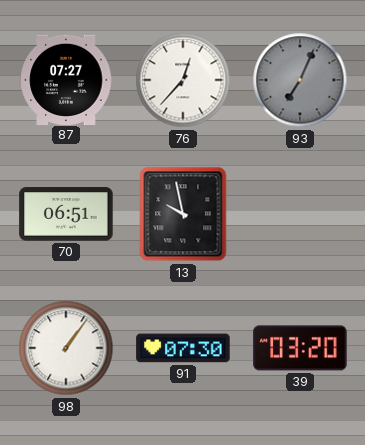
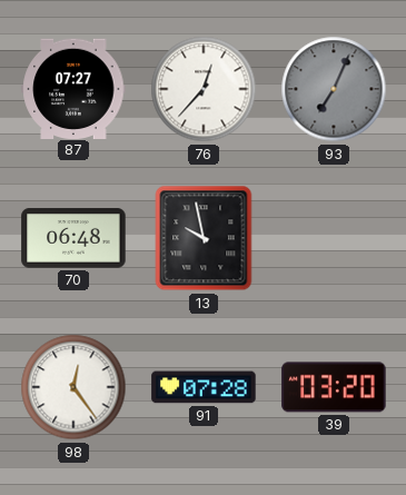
70: 06:51 -> 06:48
98: 1:06 -> 12:24
91: 07:30 -> 07:28
